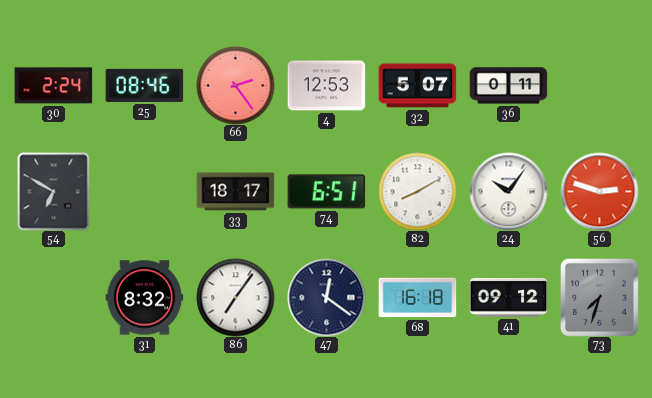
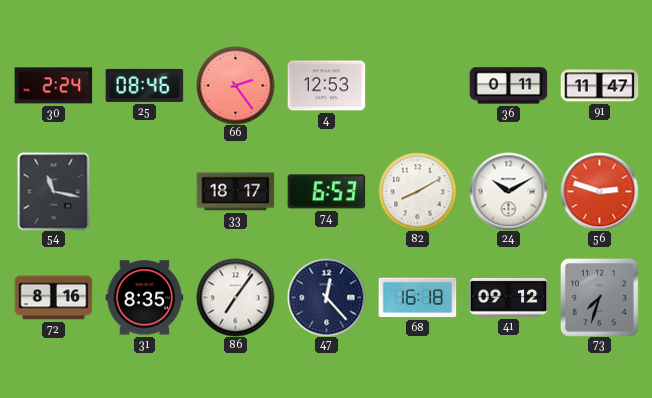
32: 5:07 -> none
91: none -> 11:47
54: 6:50 -> 11:17
74: 6:51 -> 6:53
24: 10:06 -> 10:10
72: none -> 8:16
31: 8:32 -> 8:35
47: 12:21 -> 12:23
